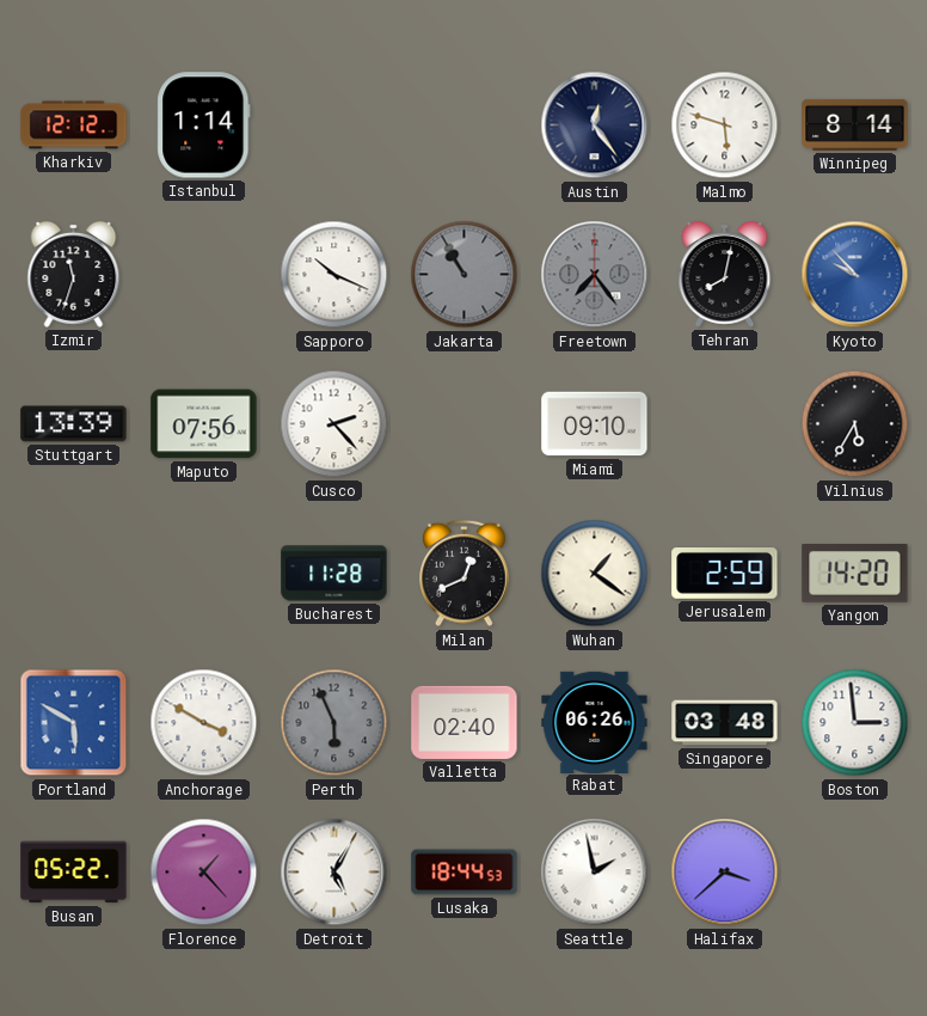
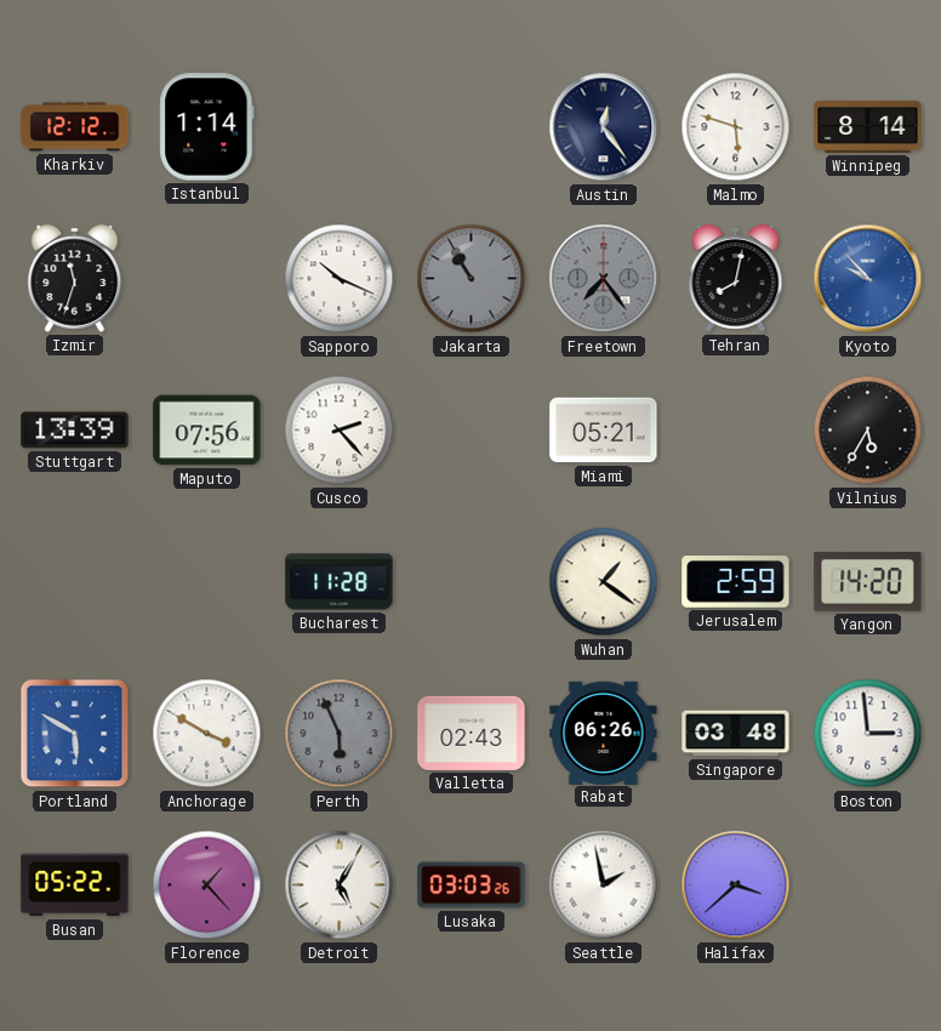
Miami: 09:10 -> 05:21
Milan: 12:41 -> none
Valletta: 02:40 -> 02:43
Lusaka: 18:44 -> 03:03
